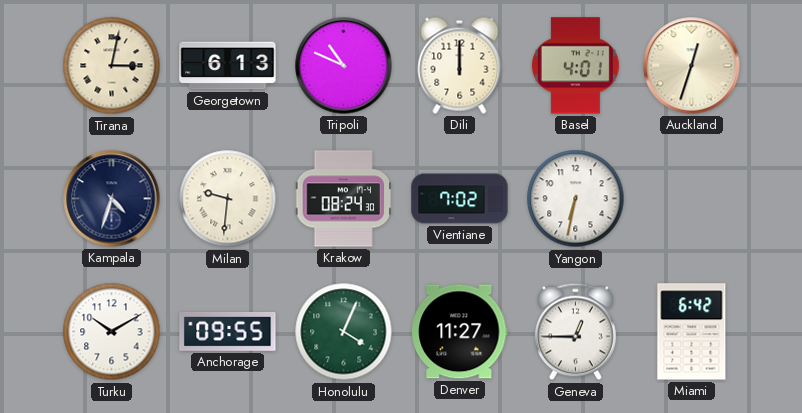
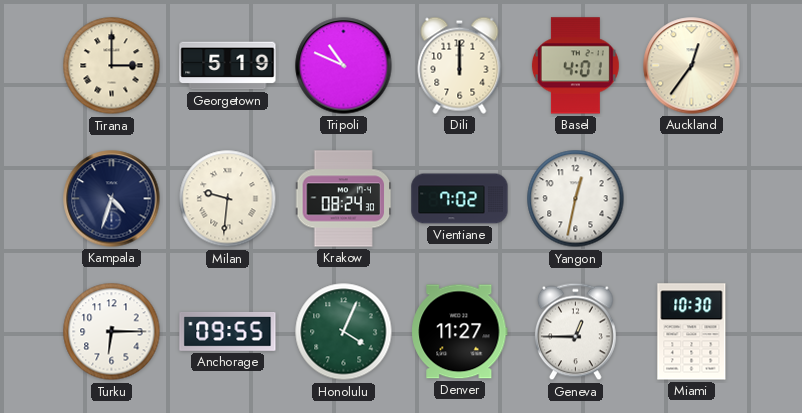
Tirana: 3:02 -> 3:00
Georgetown: 6:13 -> 5:19
Auckland: 12:33 -> 12:36
Yangon: 6:32 -> 12:32
Turku: 10:10 -> 6:15
Miami: 6:42 -> 10:30
